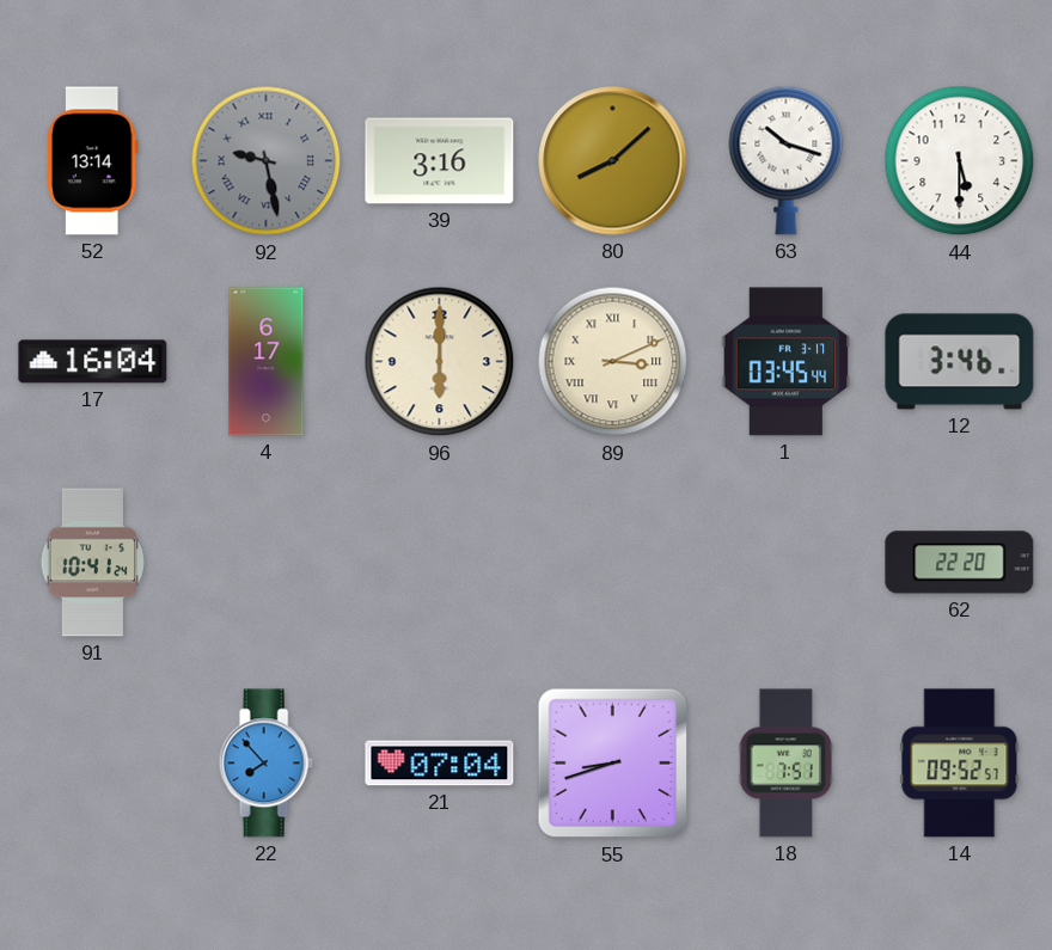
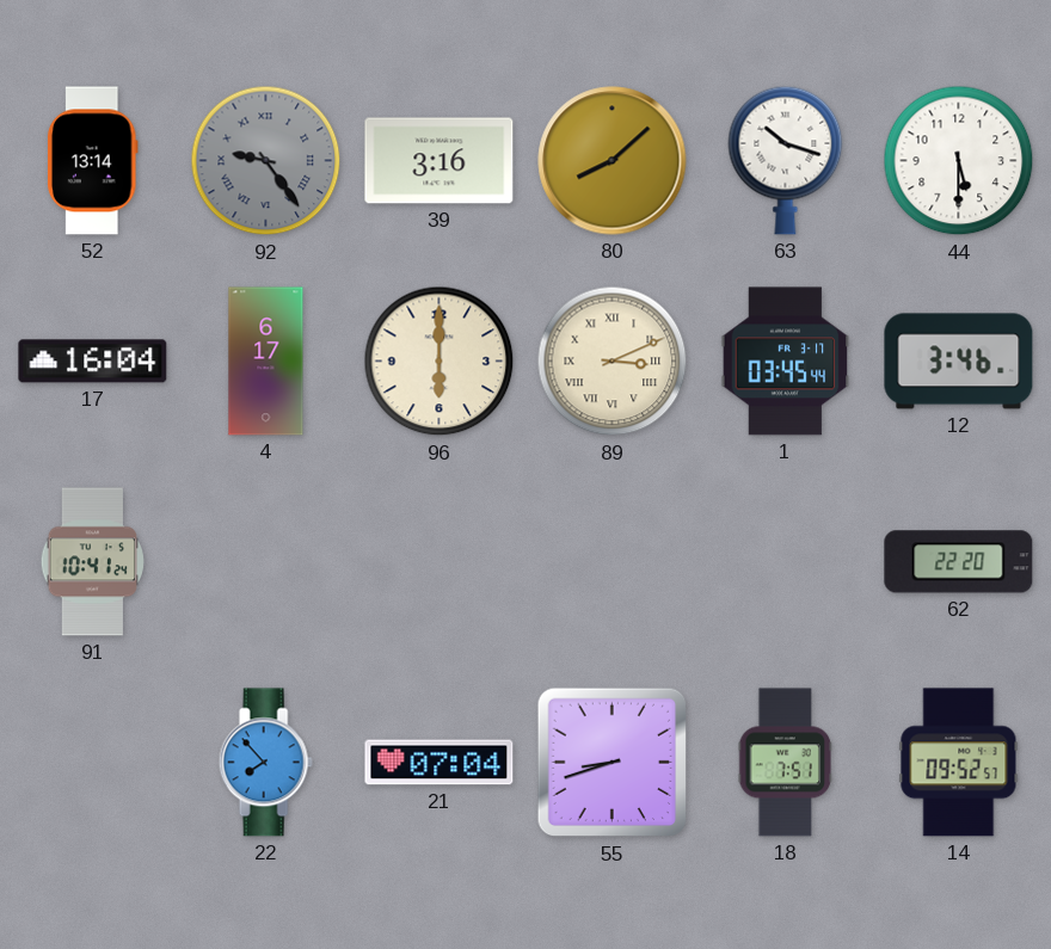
92: 9:28 -> 9:24
